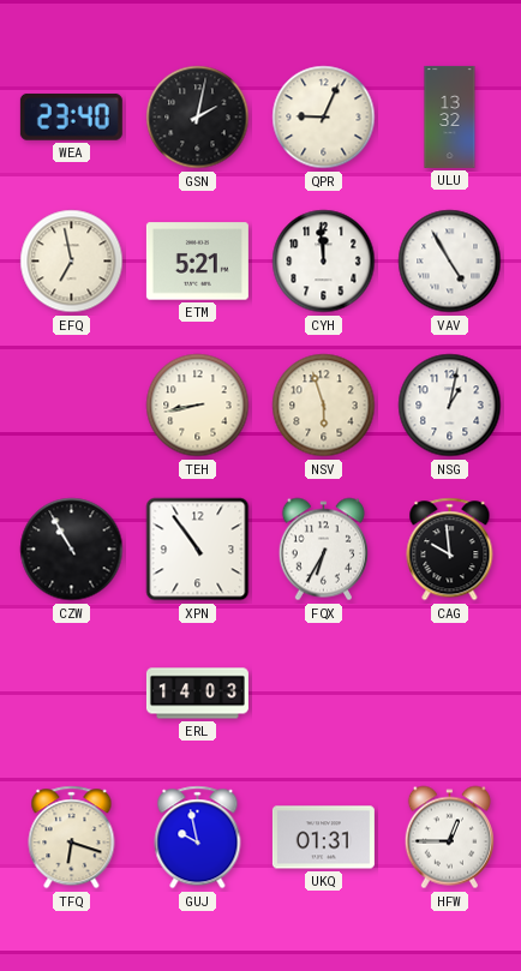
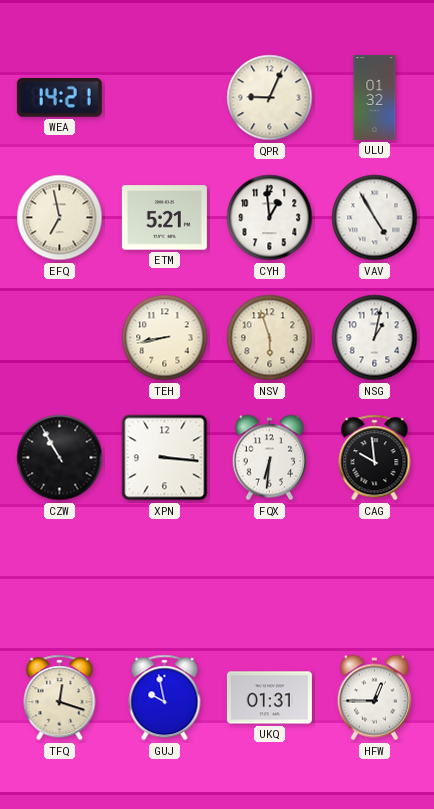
WEA: 23:40 -> 14:21
GSN: 2:02 -> none
ULU: 13:32 -> 01:32
CYH: 11:59 -> 12:59
XPN: 10:54 -> 3:16
FQX: 6:35 -> 6:31
ERL: 14:03 -> none
TFQ: 6:18 -> 12:18
